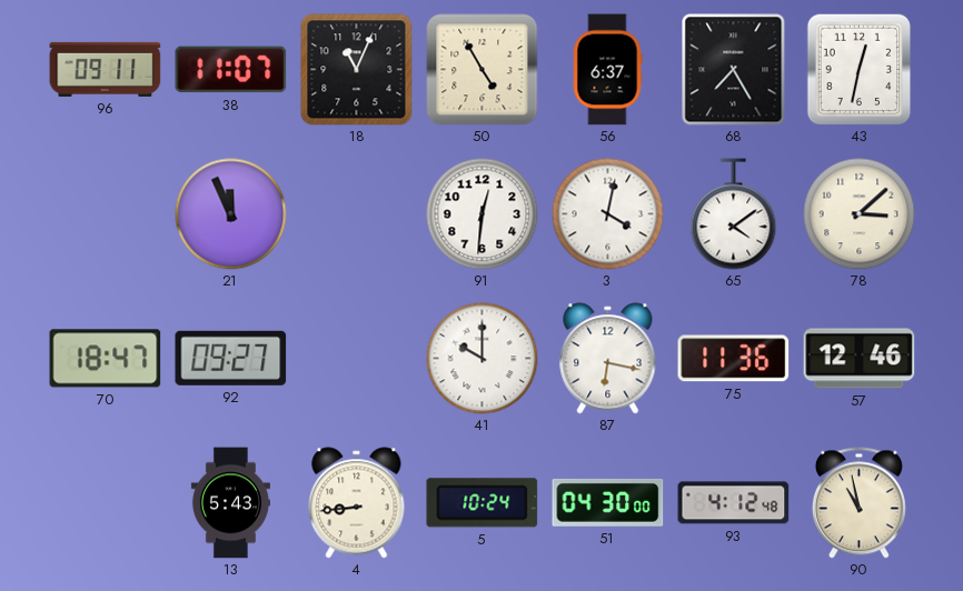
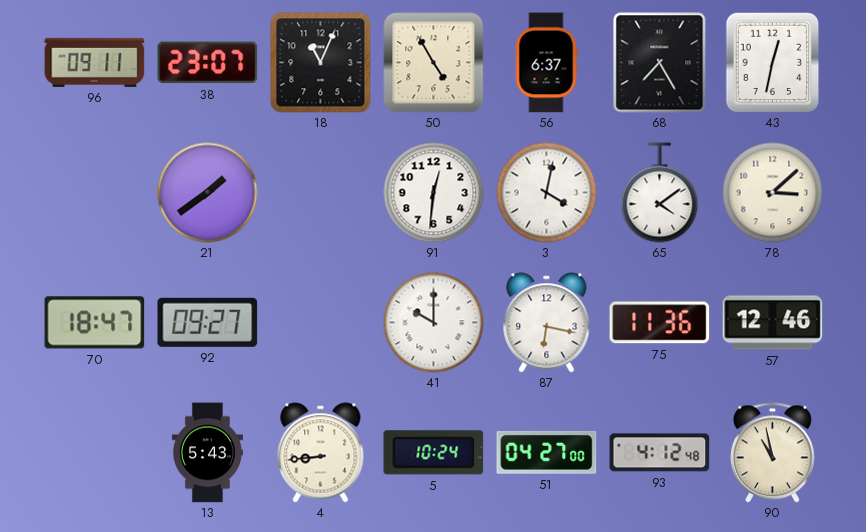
38: 11:07 -> 23:07
21: 11:56 -> 1:39
51: 04:30 -> 04:27
